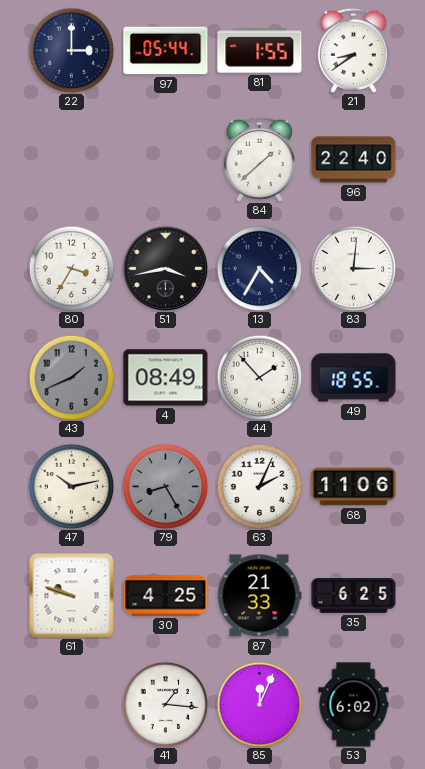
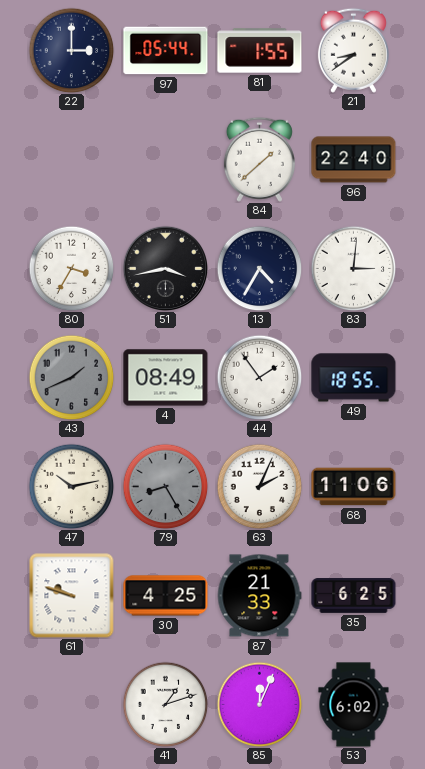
44: 1:53 -> 1:54
41: 1:16 -> 1:12
